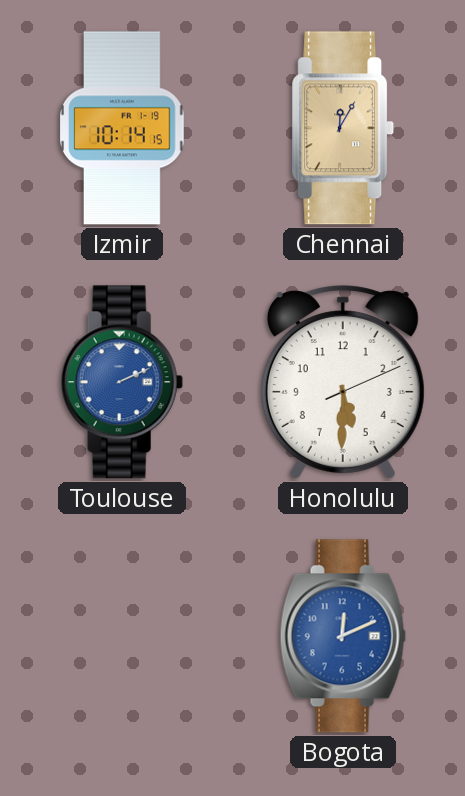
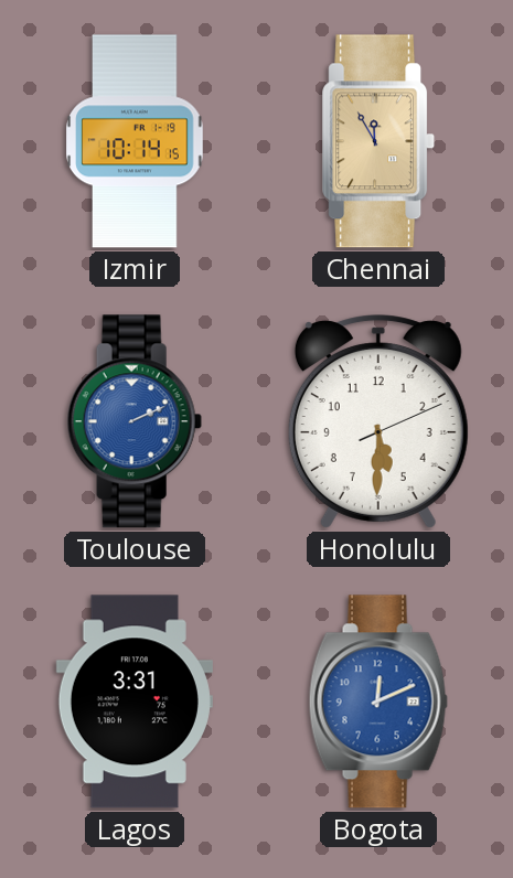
Chennai: 12:05 -> 11:55
Lagos: none -> 3:31
